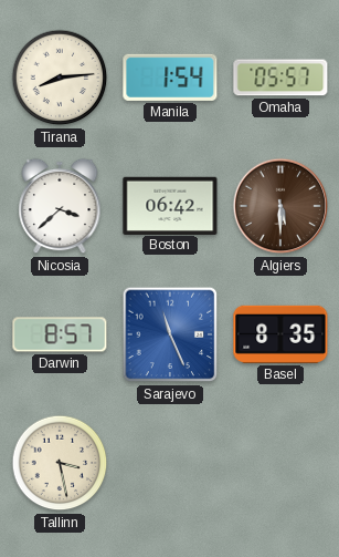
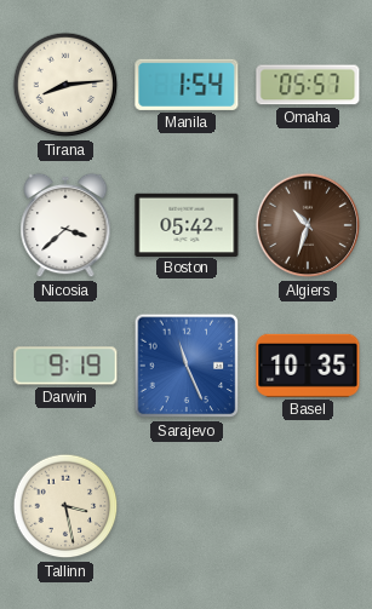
Boston: 06:42 -> 05:42
Algiers: 5:30 -> 10:33
Darwin: 8:57 -> 9:19
Basel: 8:35 -> 10:35
